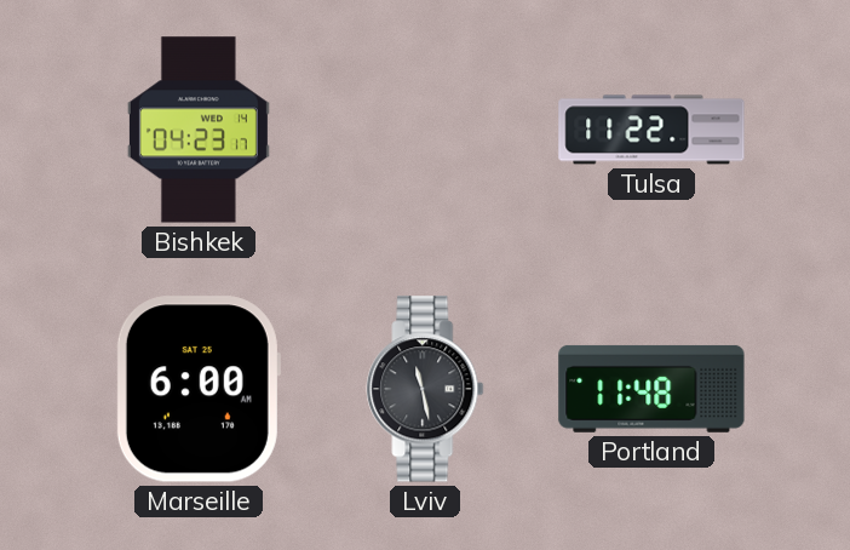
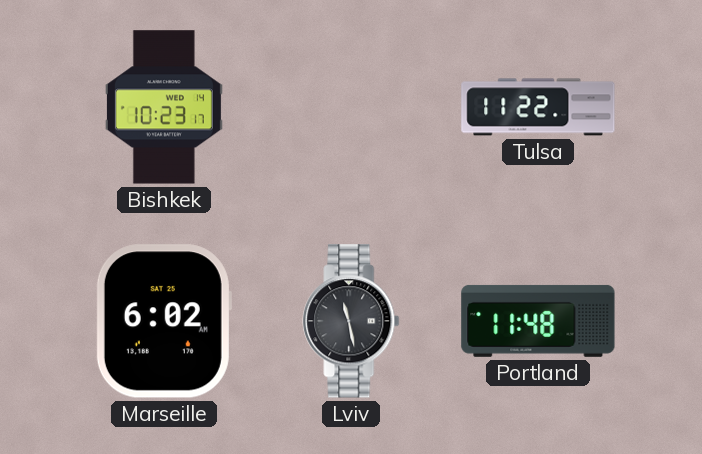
Bishkek: 04:23 -> 10:23
Marseille: 6:00 -> 6:02
